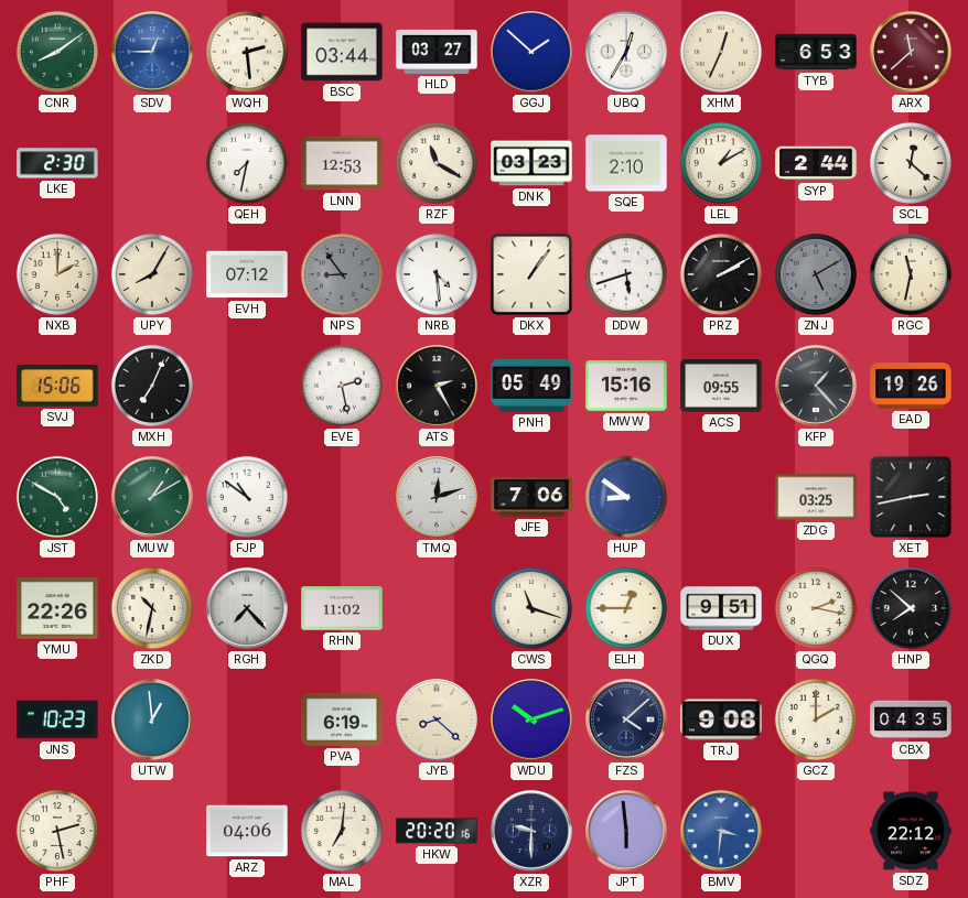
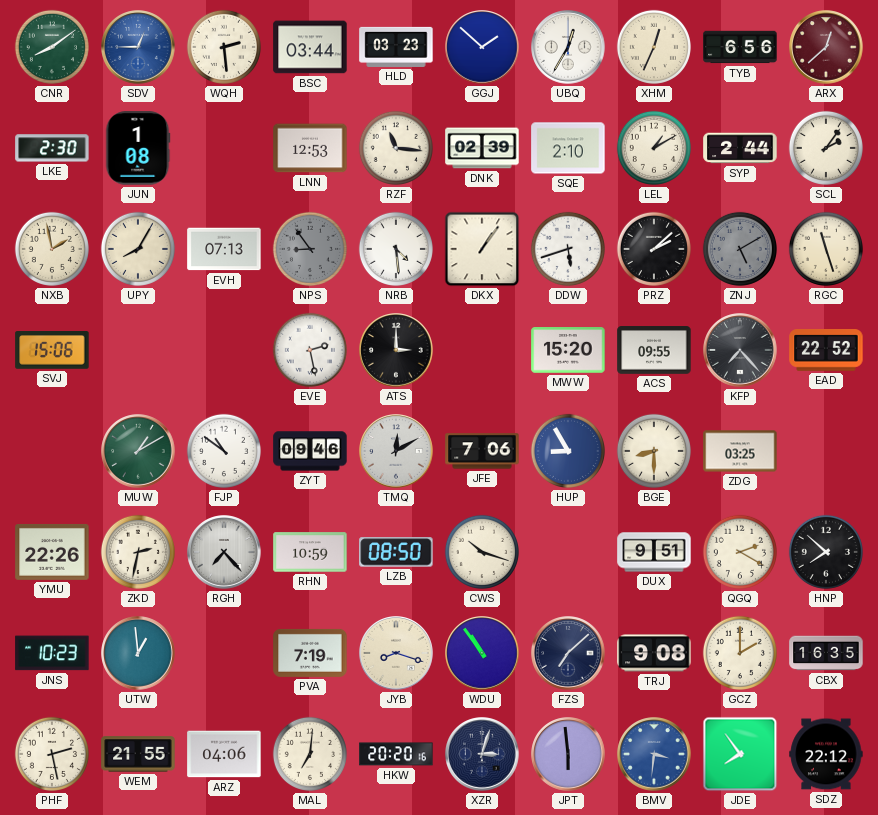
HLD: 03:27 -> 03:23
TYB: 6:53 -> 6:56
ARX: 11:38 -> 12:38
JUN: none -> 1:08
QEH: 7:32 -> none
RZF: 11:20 -> 11:16
DNK: 03:23 -> 02:39
SCL: 12:22 -> 2:06
NXB: 2:00 -> 1:58
EVH: 07:12 -> 07:13
PRZ: 2:10 -> 2:08
RGC: 11:32 -> 11:27
MXH: 7:04 -> none
ATS: 2:25 -> 3:00
PNH: 05:49 -> none
MWW: 15:16 -> 15:20
KFP: 1:23 -> 7:23
EAD: 19:26 -> 22:52
JST: 4:50 -> none
ZYT: none -> 09:46
TMQ: 12:12 -> 12:10
HUP: 8:51 -> 8:55
BGE: none -> 8:30
XET: 2:43 -> none
ZKD: 10:32 -> 2:32
RHN: 11:02 -> 10:59
LZB: none -> 08:50
CWS: 11:18 -> 10:18
ELH: 12:45 -> none
QGQ: 2:17 -> 2:20
PVA: 6:19 -> 7:19
JYB: 8:22 -> 8:18
WDU: 10:12 -> 10:54
FZS: 4:08 -> 7:08
CBX: 04:35 -> 16:35
WEM: none -> 21:55
XZR: 9:30 -> 3:03
JDE: none -> 7:54
